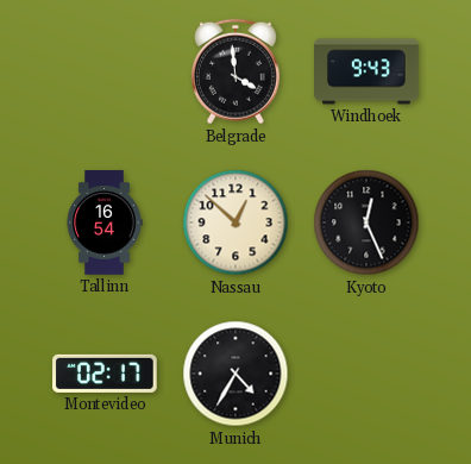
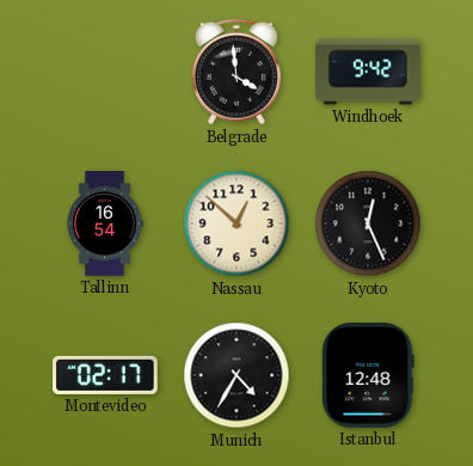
Windhoek: 9:43 -> 9:42
Istanbul: none -> 12:48
